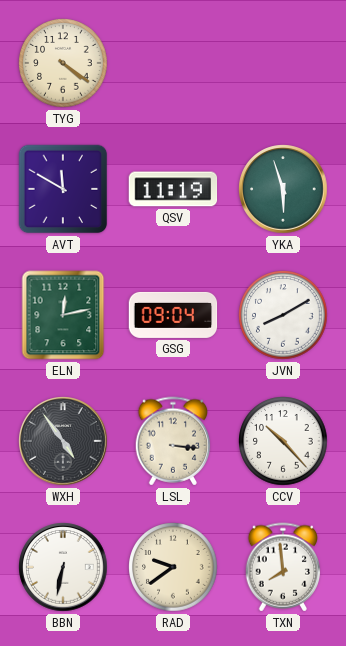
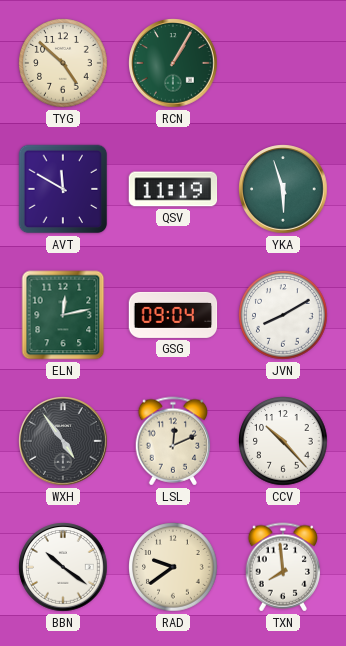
TYG: 4:21 -> 4:52
RCN: none -> 1:05
LSL: 3:16 -> 12:11
BBN: 6:32 -> 10:21
